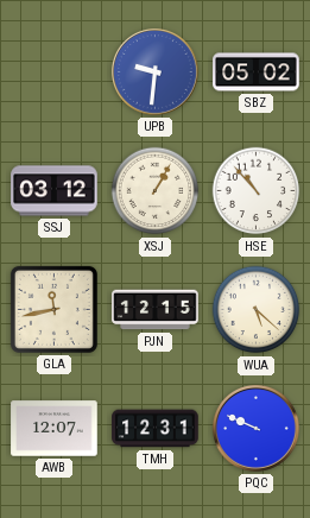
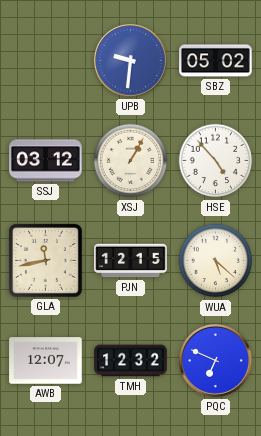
HSE: 10:53 -> 4:53
TMH: 12:31 -> 12:32
PQC: 9:49 -> 6:49
